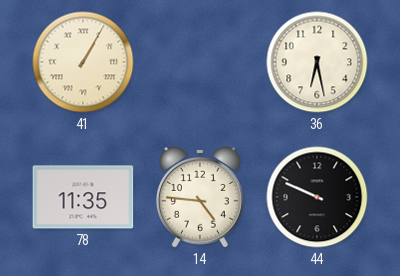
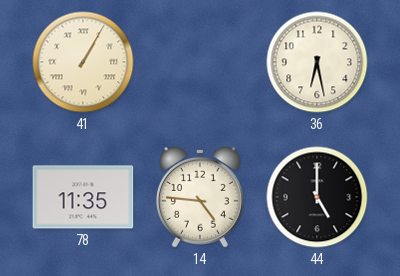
44: 9:49 -> 5:00
